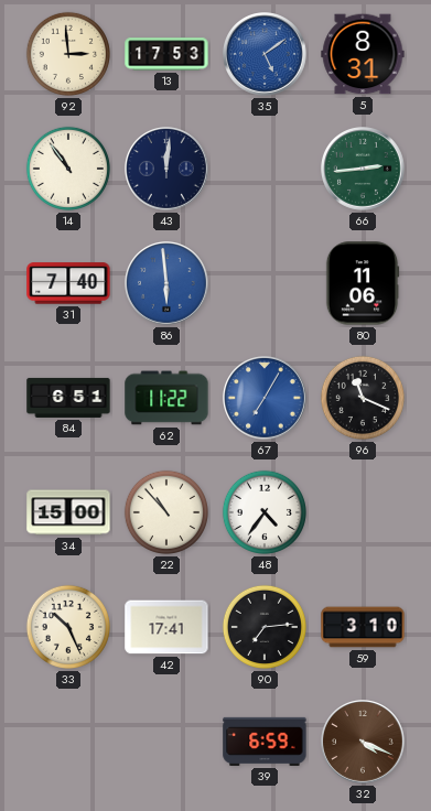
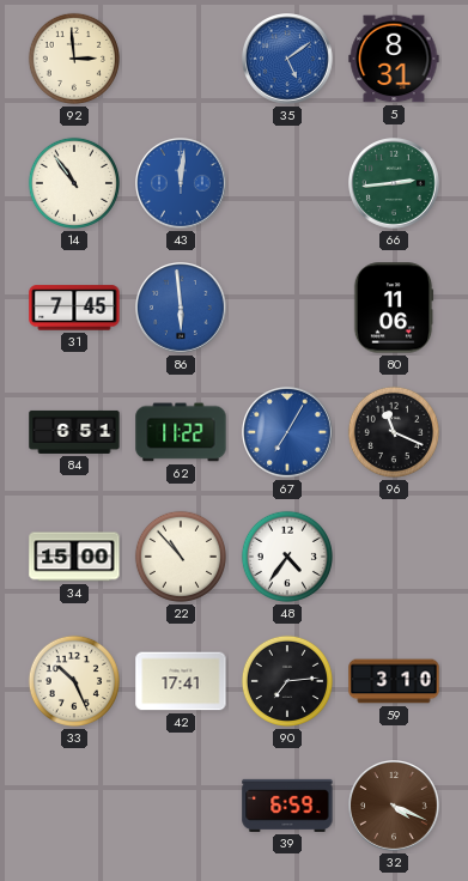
13: 17:53 -> none
43 dial: navy -> blue
31: 7:40 -> 7:45
